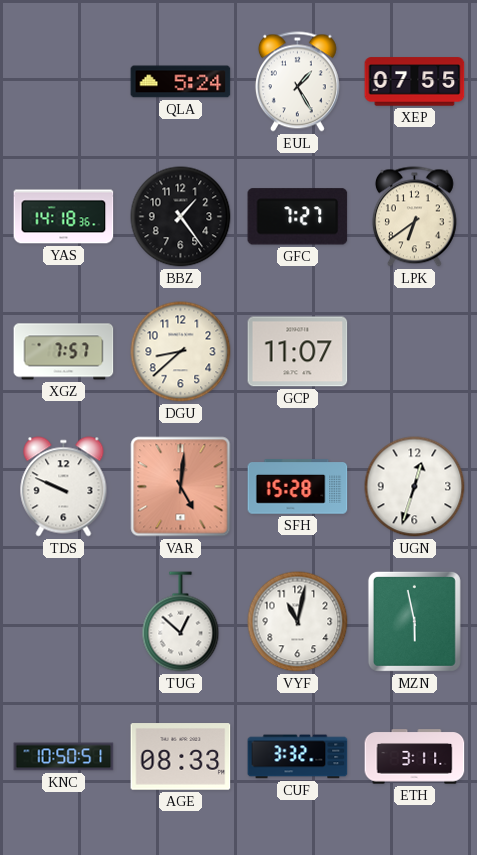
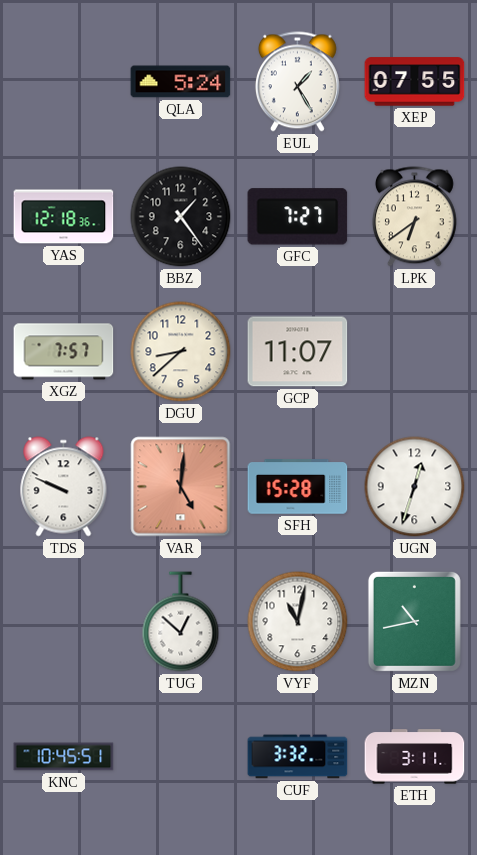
YAS: 14:18 -> 12:18
MZN: 5:58 -> 10:43
KNC: 10:50 -> 10:45
AGE: 08:33 -> none
